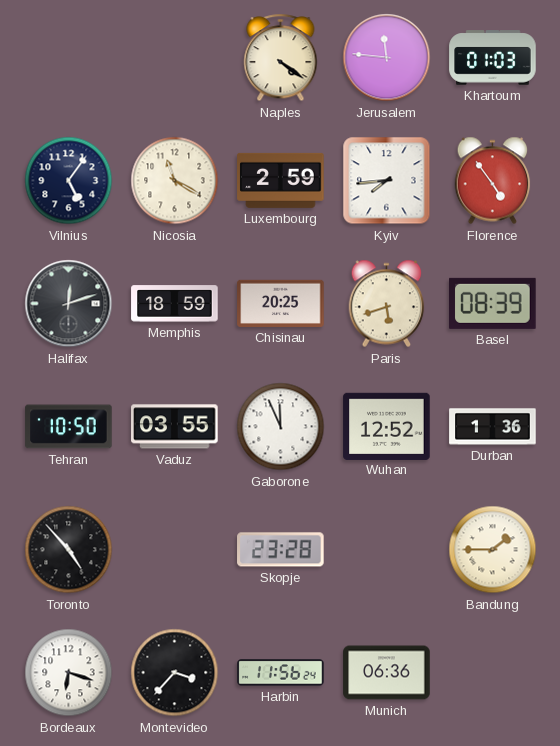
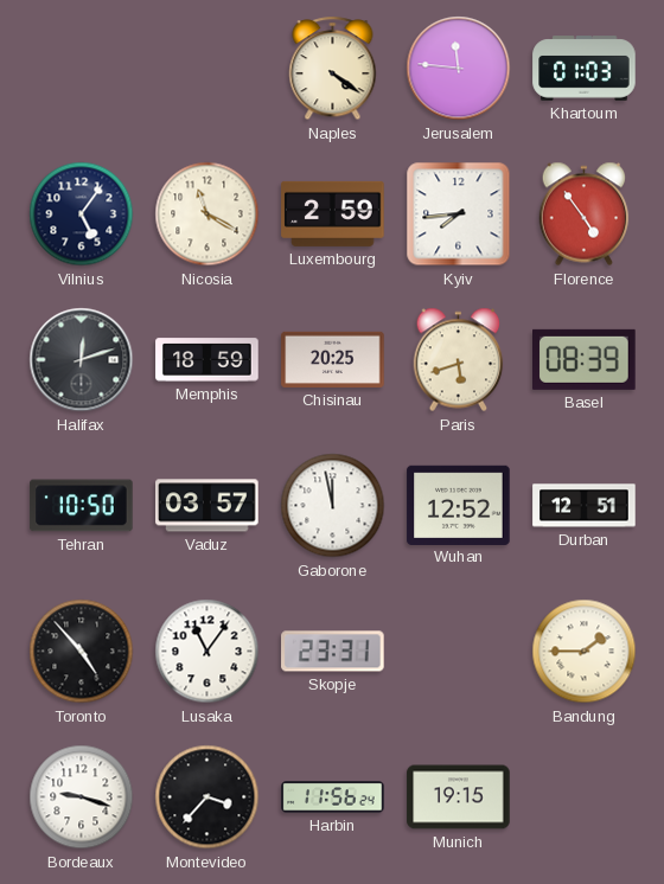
Vaduz: 03:55 -> 03:57
Gaborone: 11:56 -> 11:58
Durban: 1:36 -> 12:51
Lusaka: none -> 11:06
Skopje: 23:28 -> 23:31
Bordeaux: 6:18 -> 9:18
Munich: 06:36 -> 19:15
